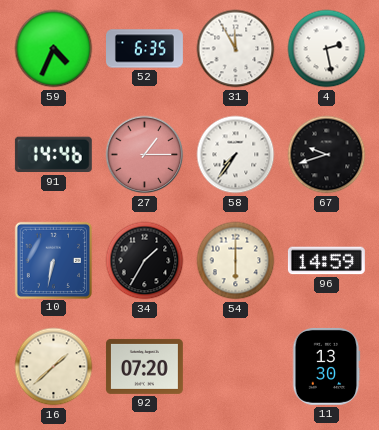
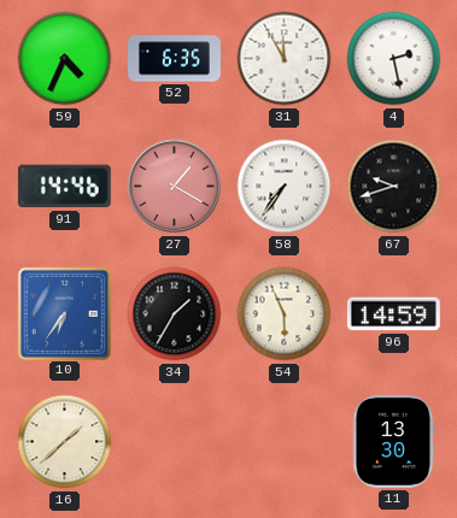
27: 1:15 -> 1:20
10: 6:32 -> 6:36
54: 6:00 -> 5:56
92: 07:20 -> none
